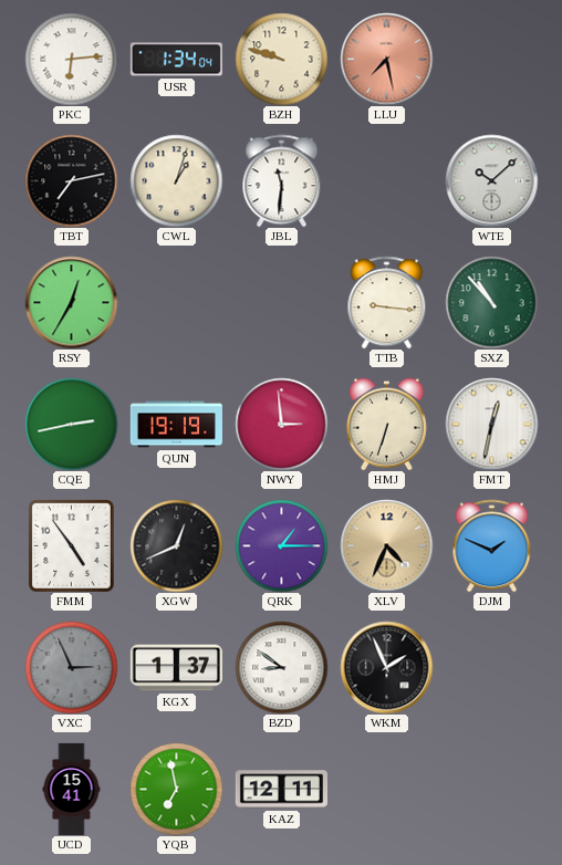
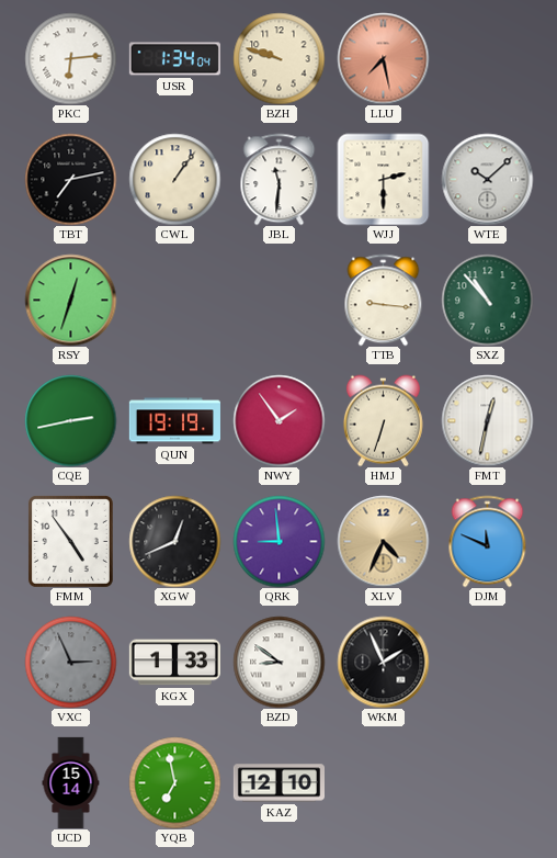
CWL: 1:03 -> 1:06
WJJ: none -> 2:30
RSY: 12:35 -> 12:33
NWY: 2:59 -> 1:54
QRK: 1:15 -> 8:59
DJM: 1:49 -> 11:49
KGX: 1:37 -> 1:33
UCD: 15:41 -> 15:14
KAZ: 12:11 -> 12:10
